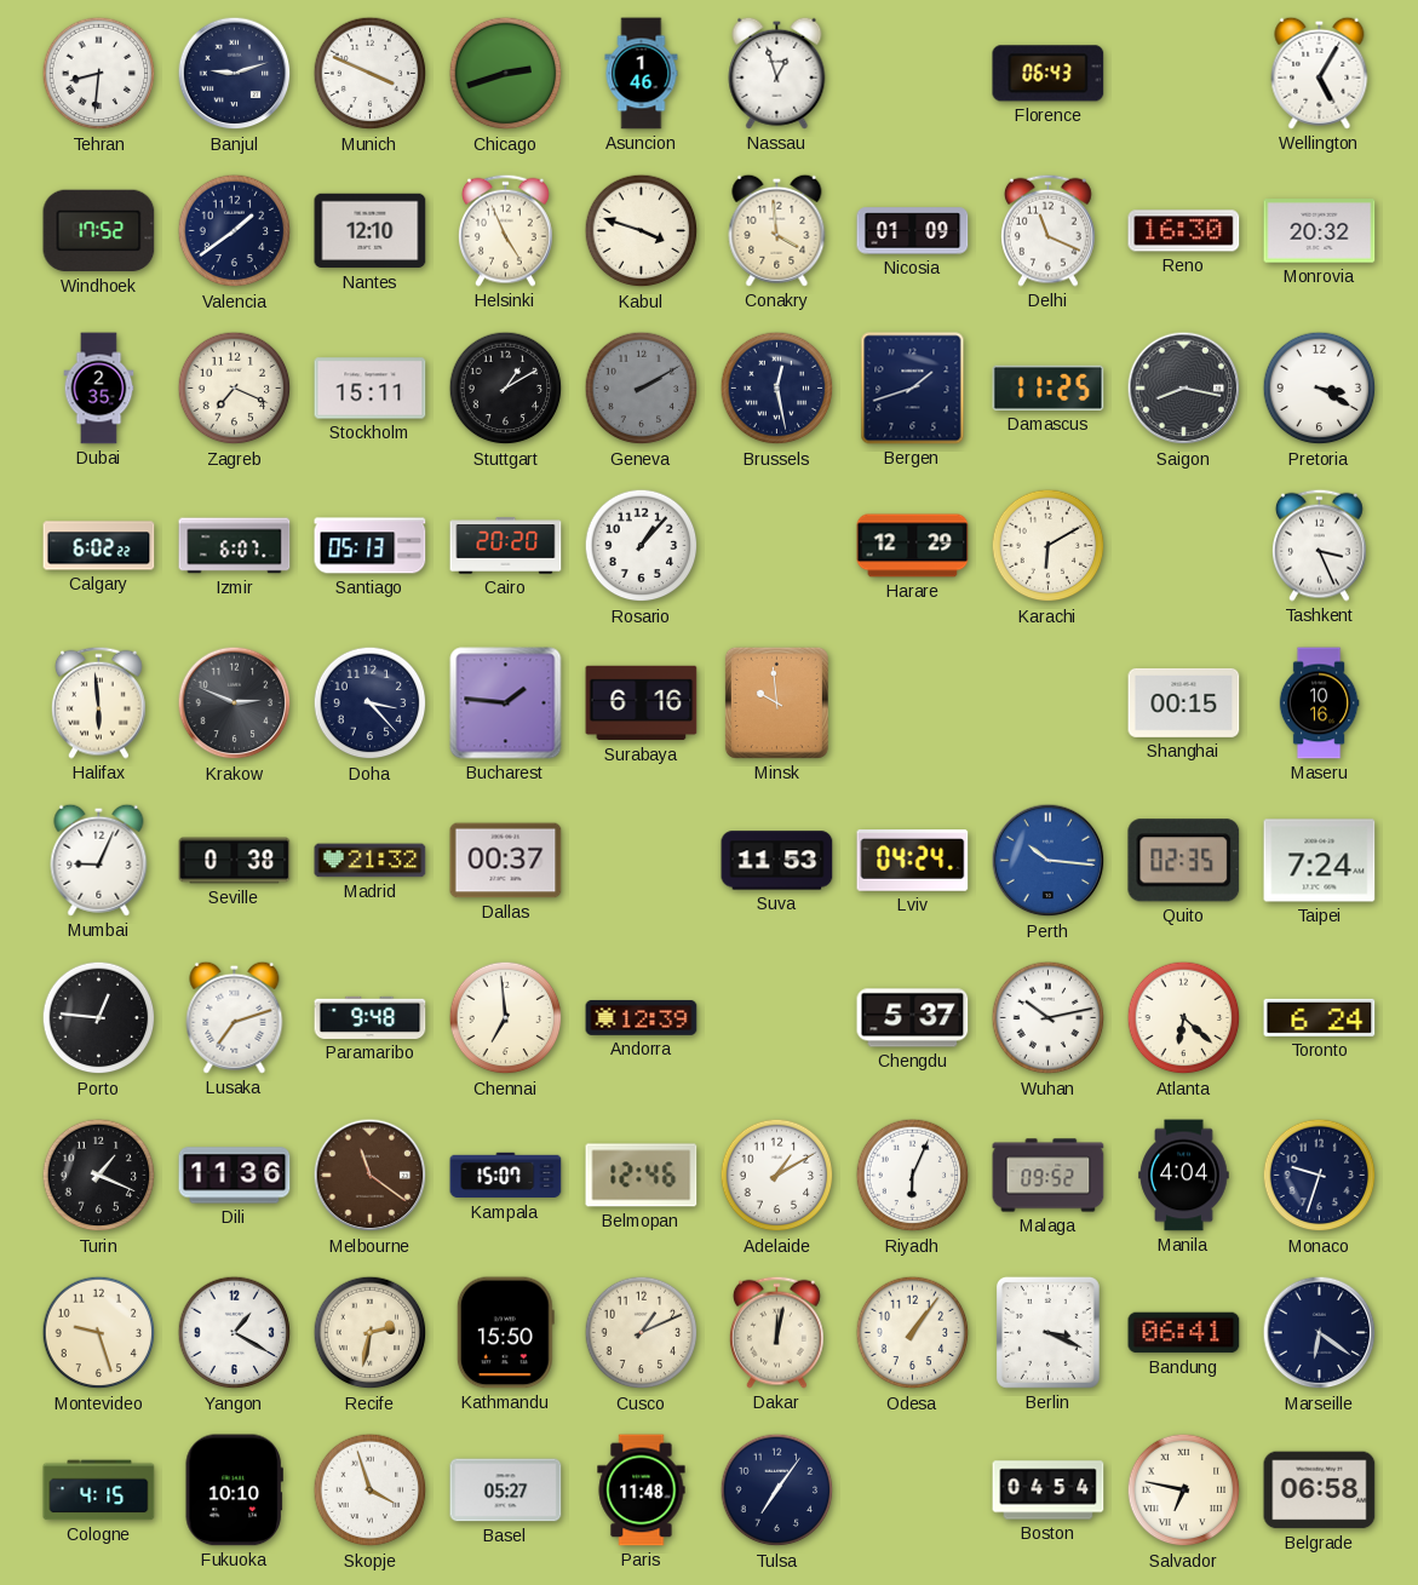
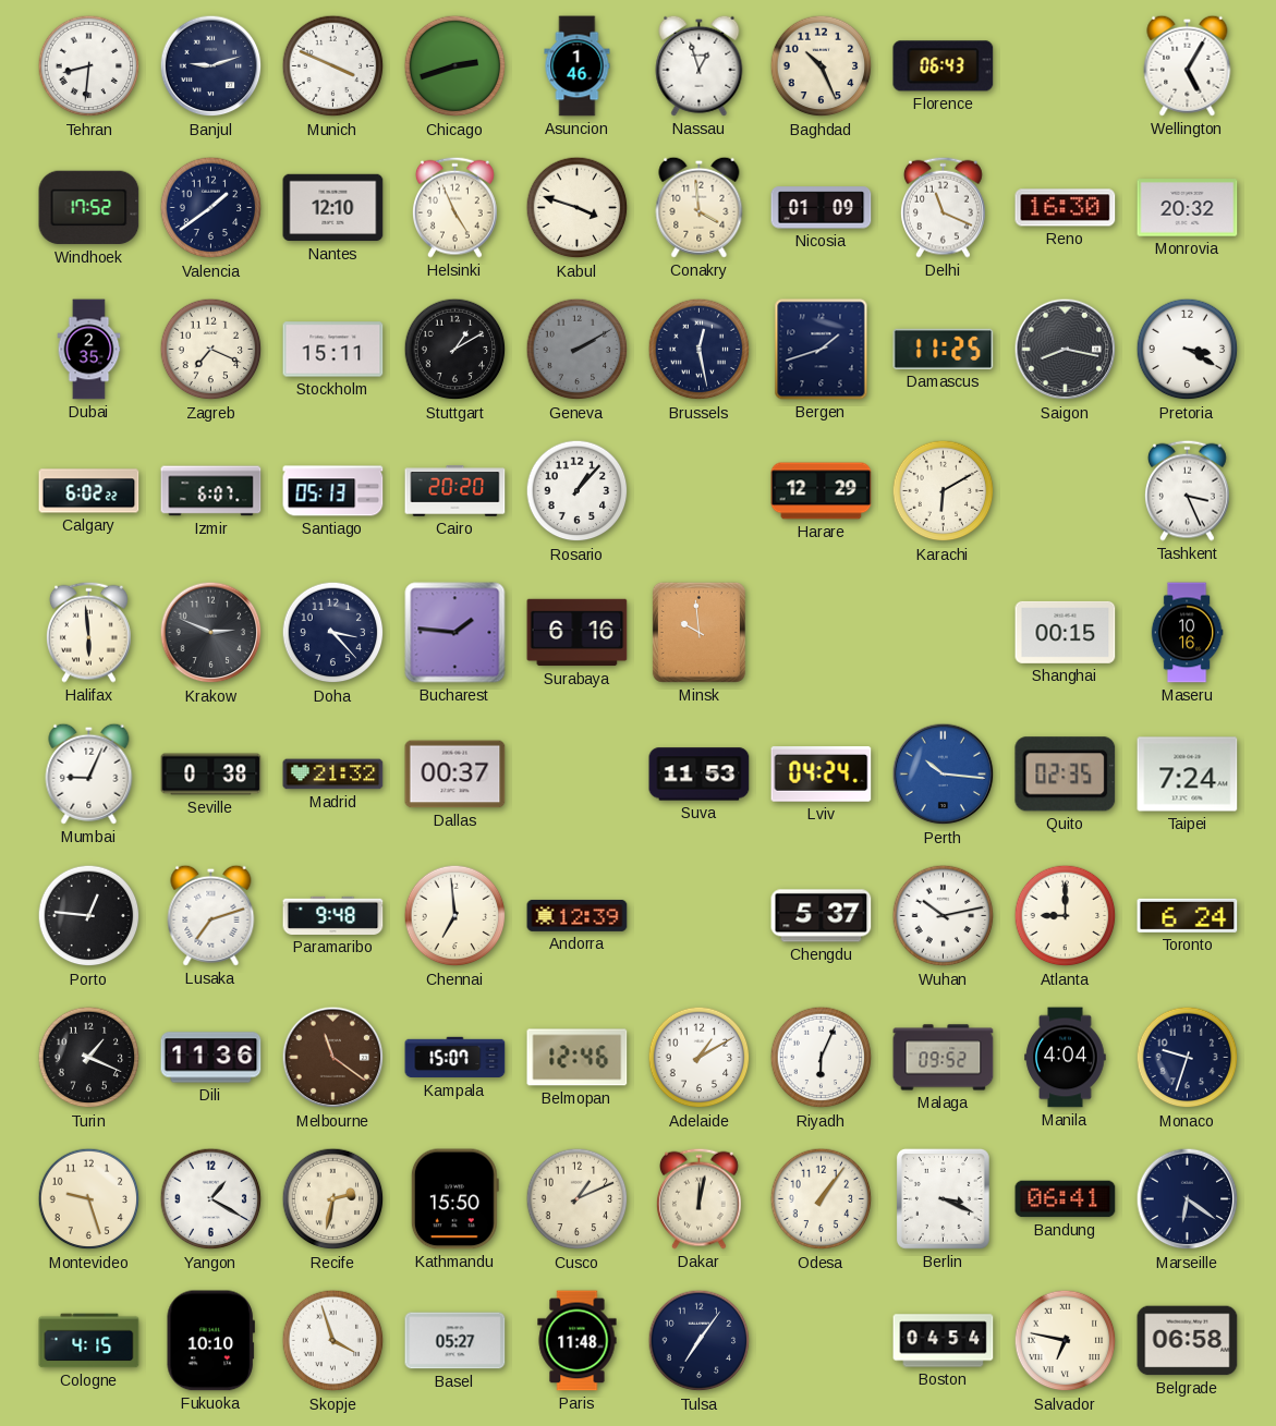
Baghdad: none -> 10:26
Atlanta: 6:22 -> 9:00
